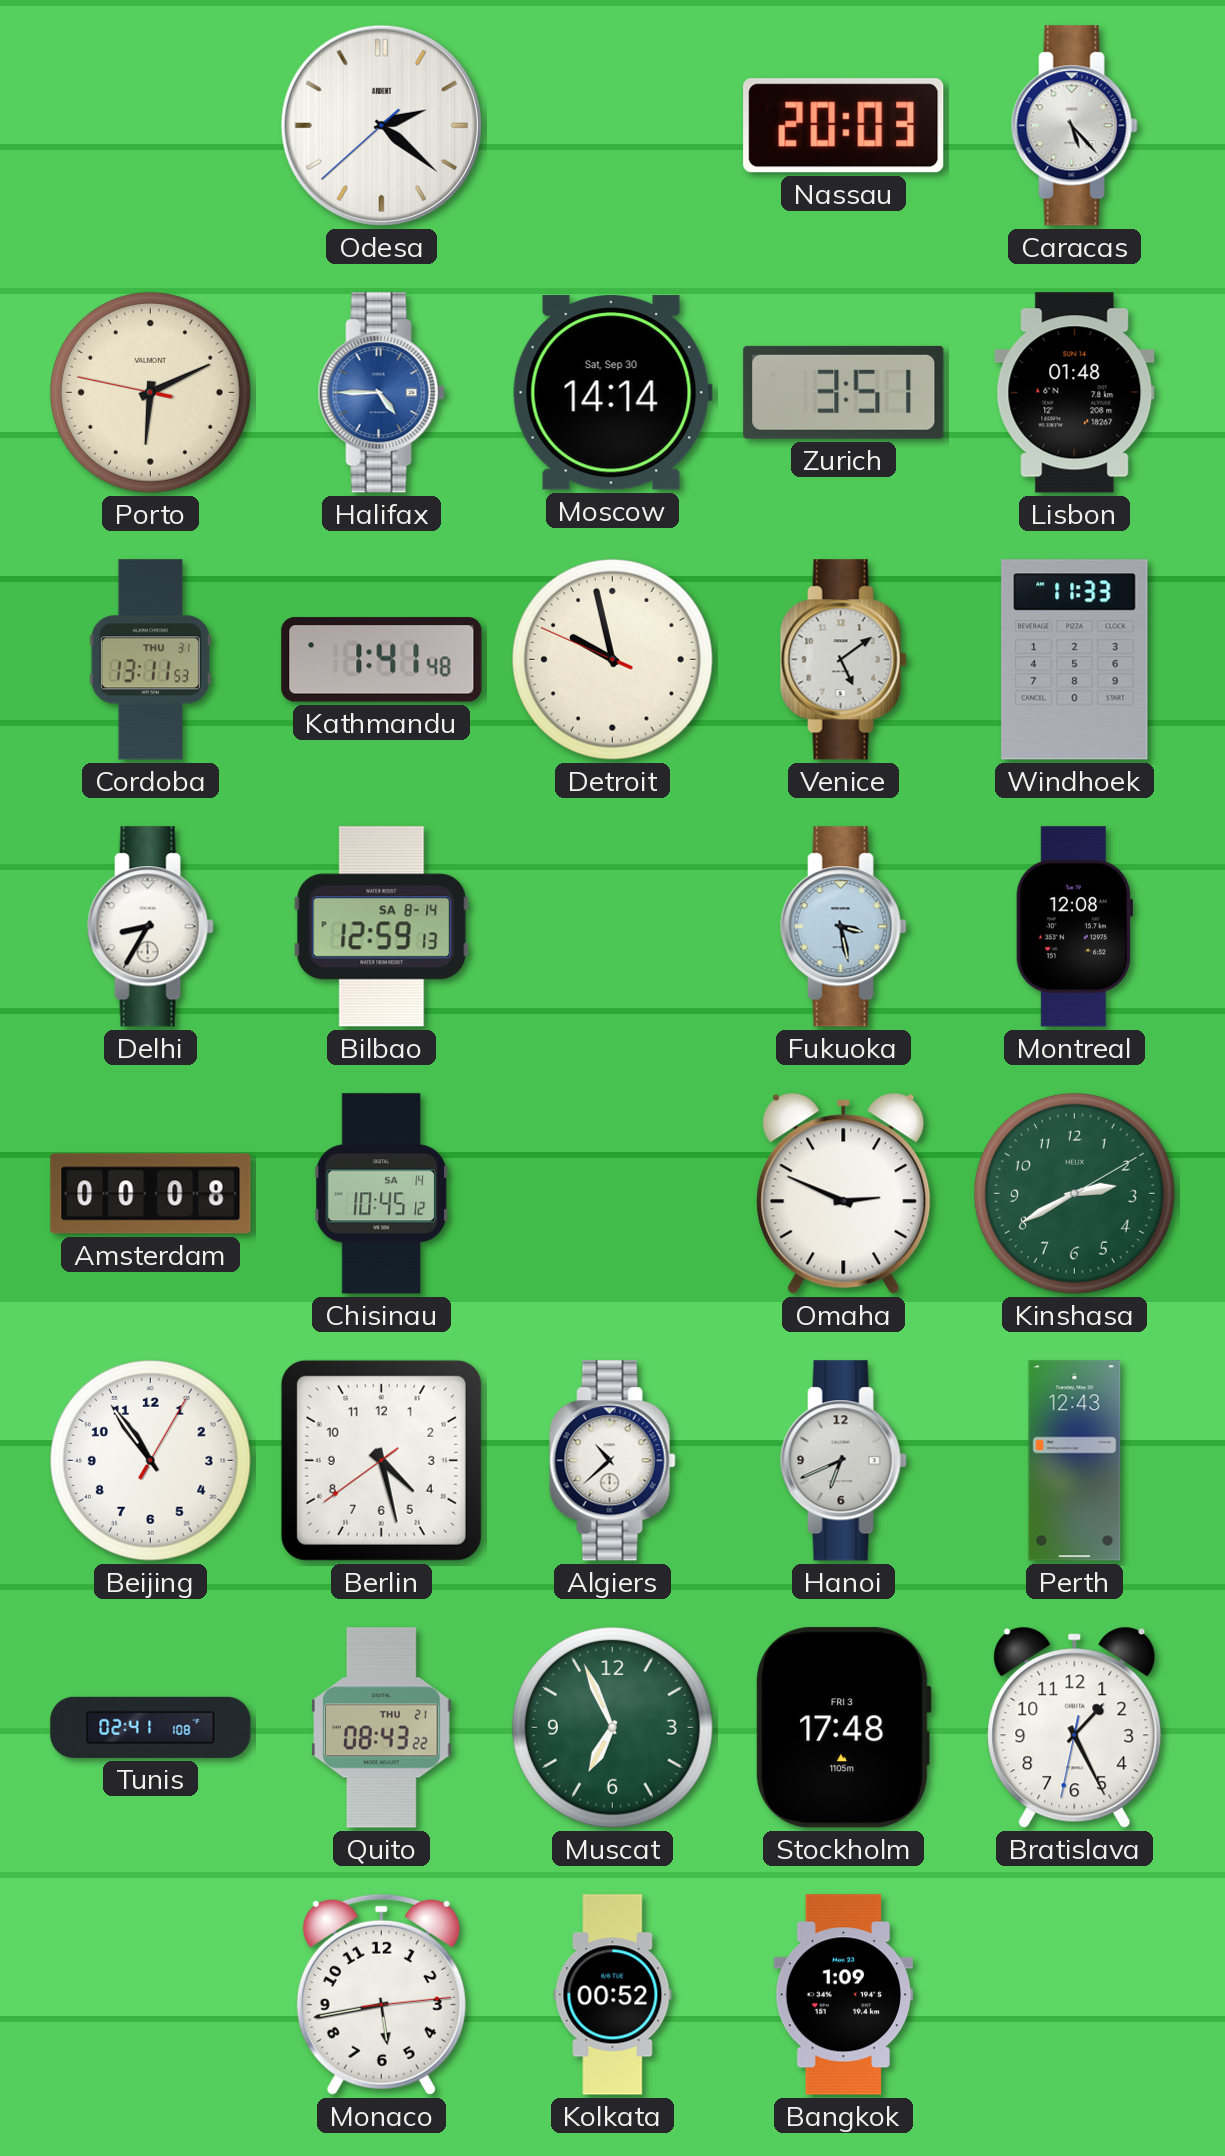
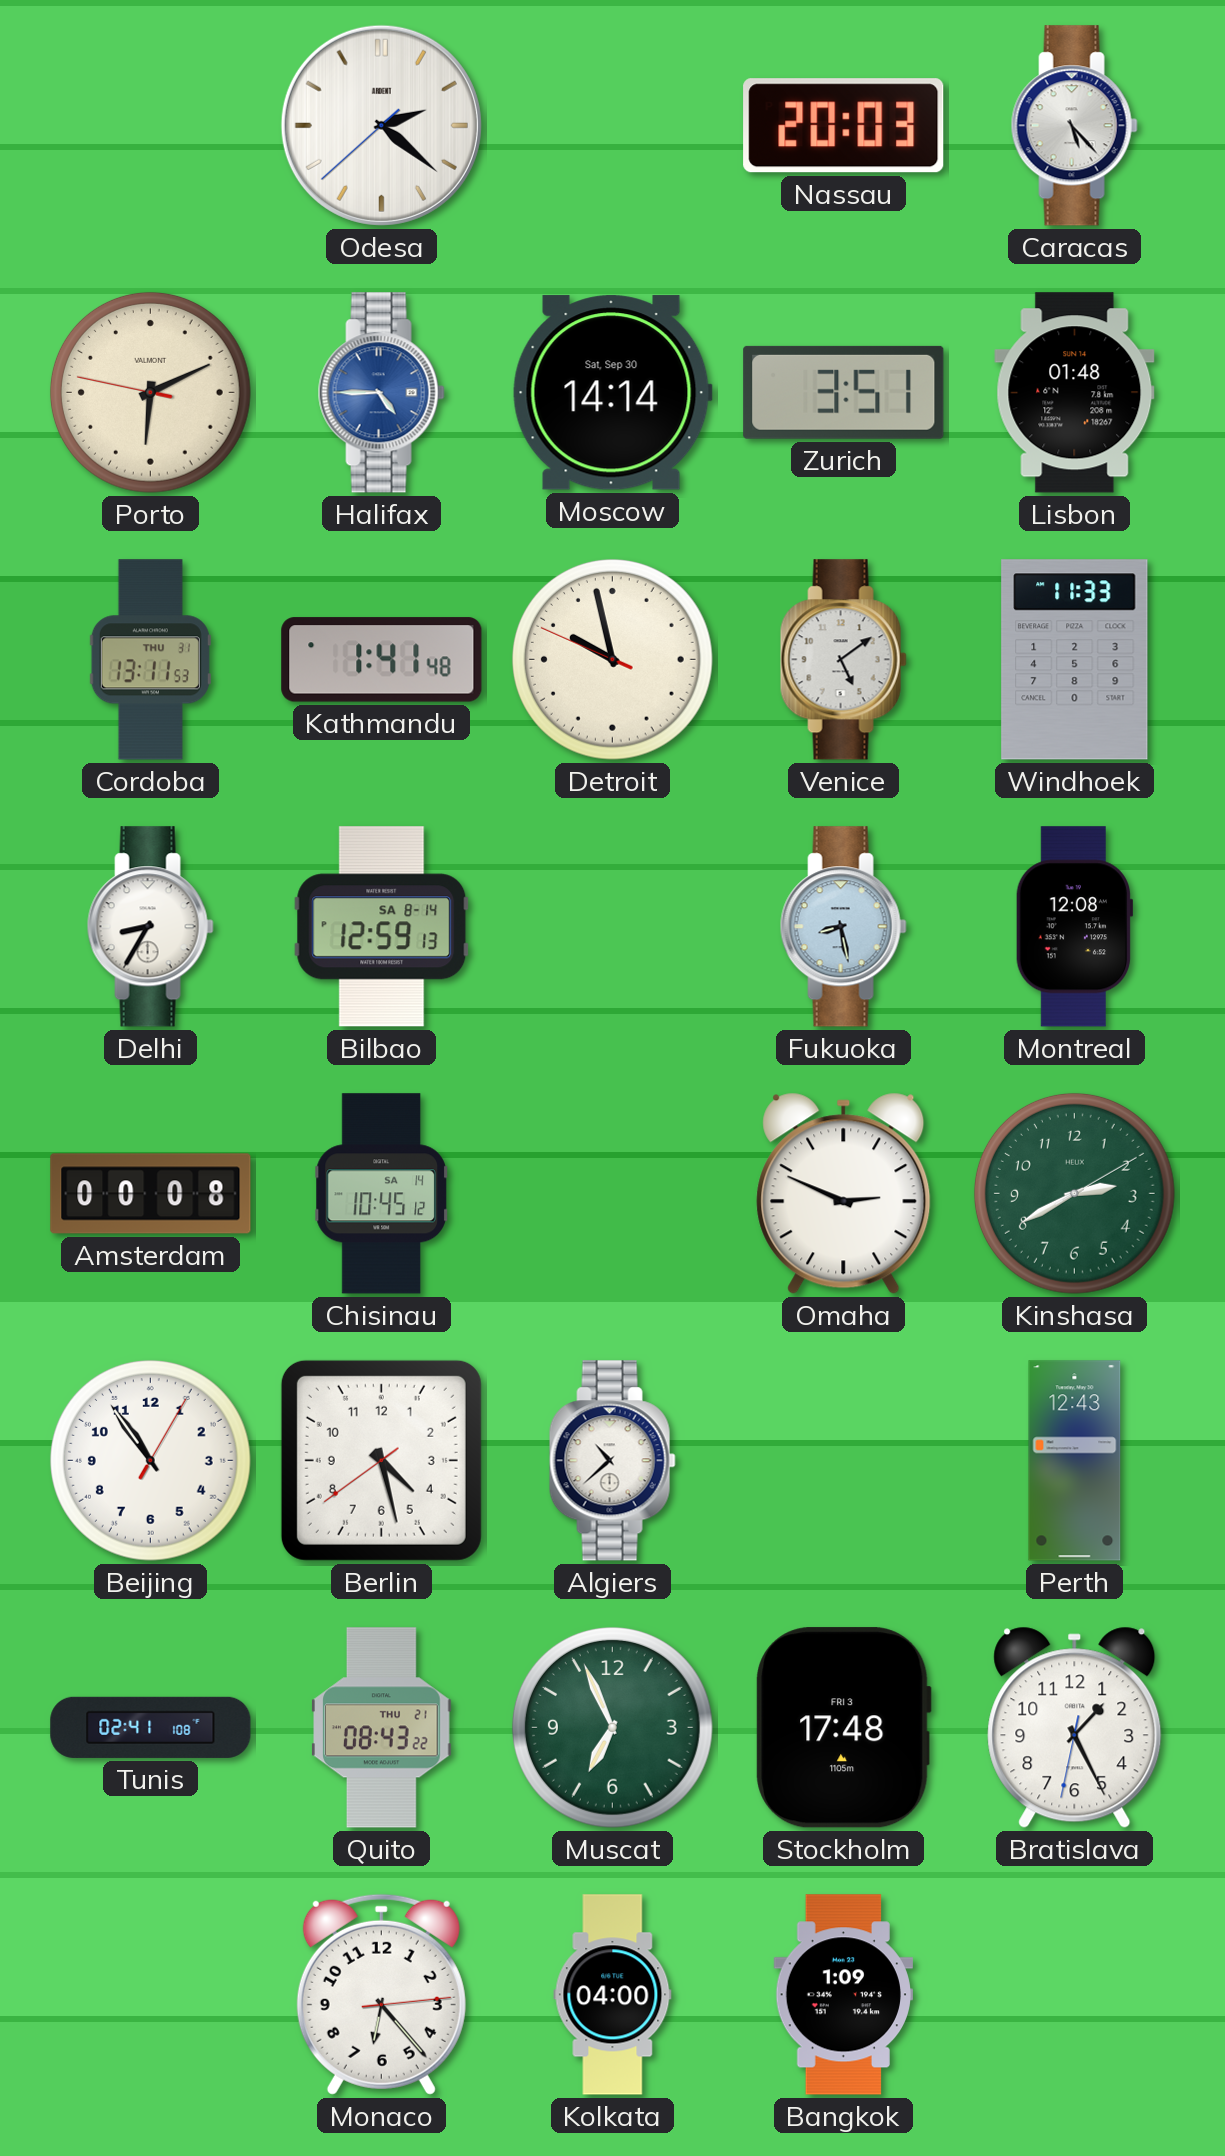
Fukuoka: 3:28 -> 8:28
Hanoi: 6:41 -> none
Monaco: 5:43 -> 6:23
Kolkata: 00:52 -> 04:00
